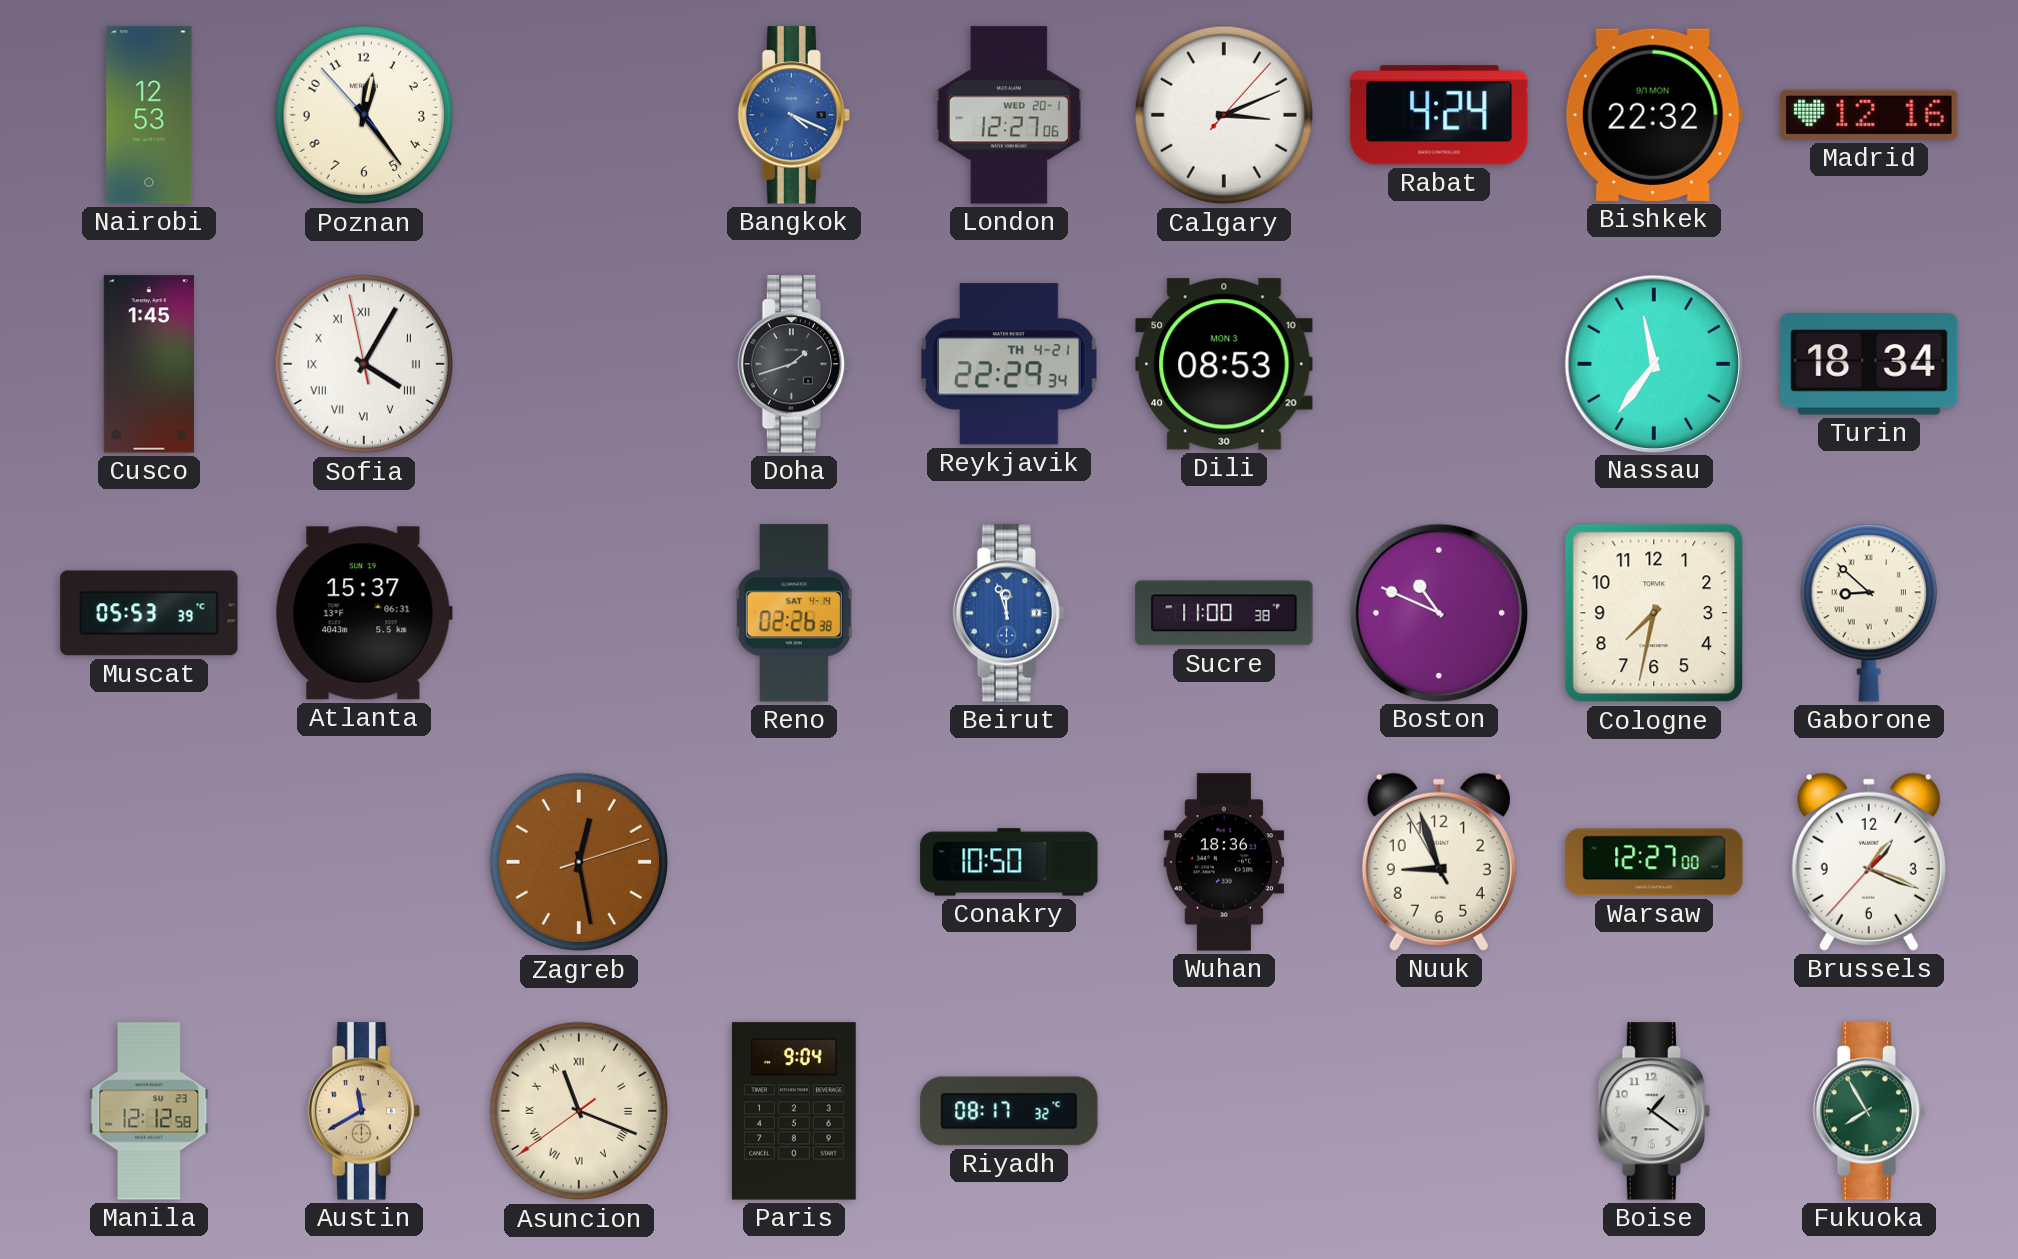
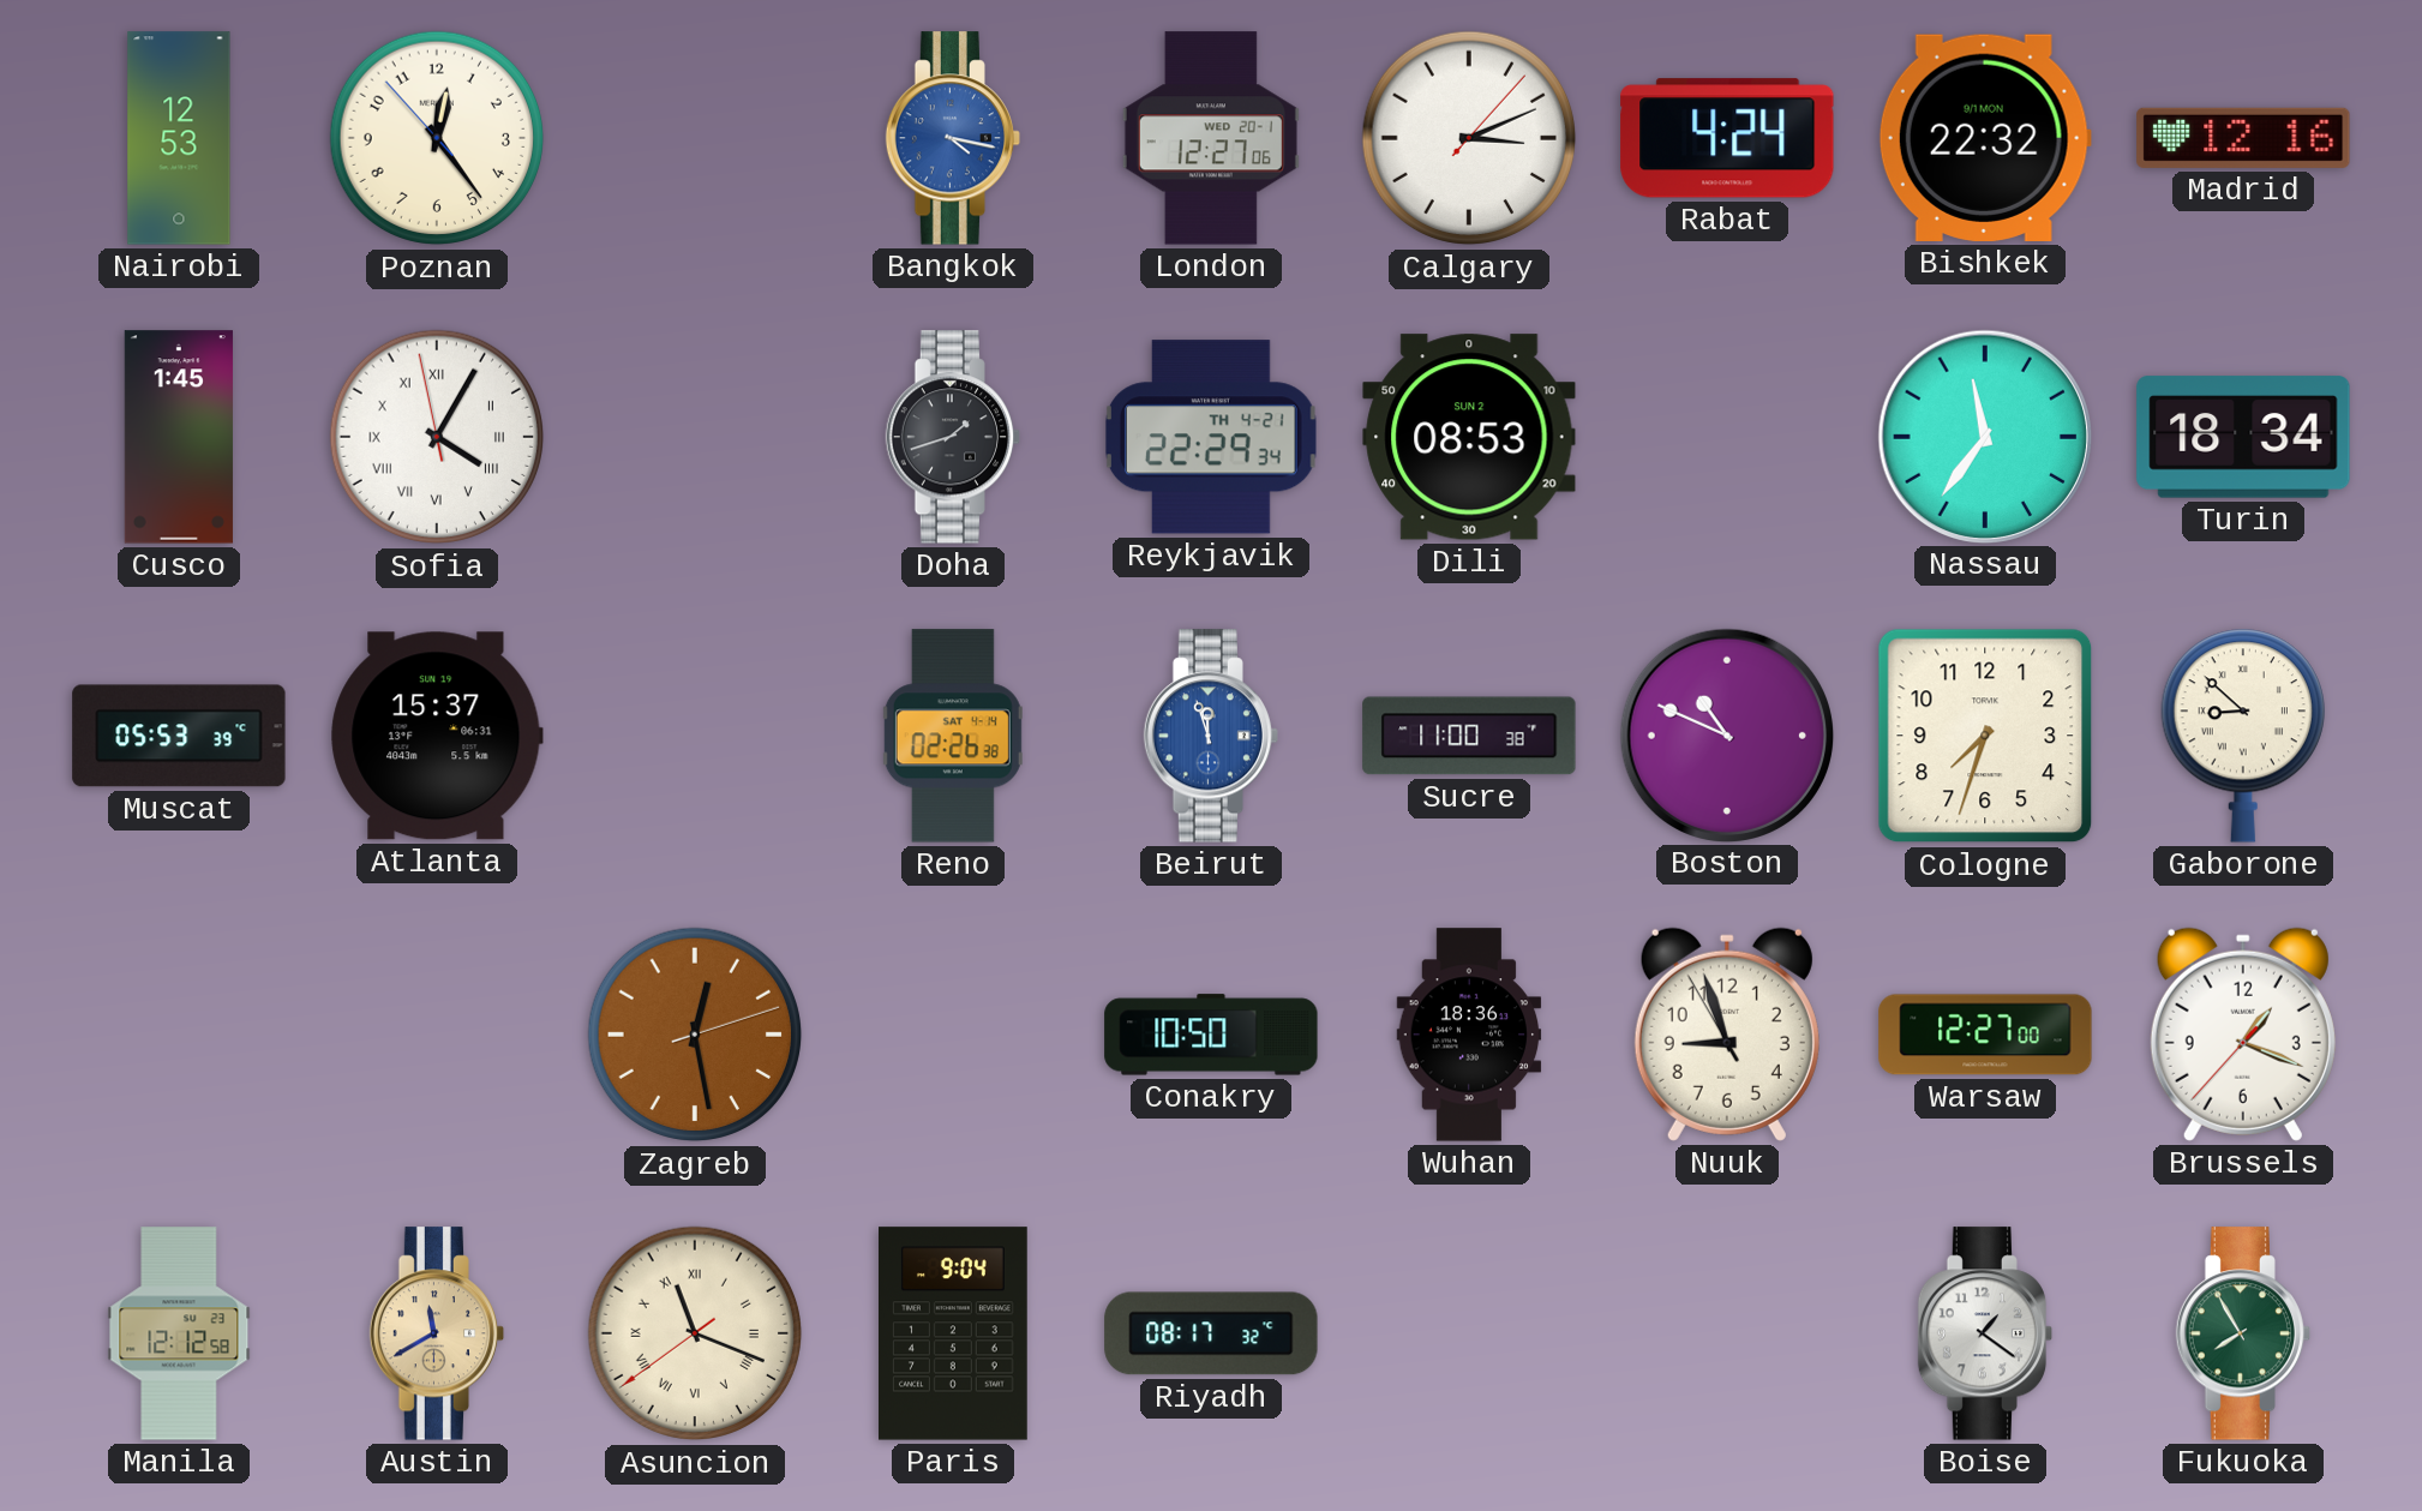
Bangkok: 4:19 -> 4:17
Dili date: MON 3 -> SUN 2
Cologne: 7:32 -> 7:33
